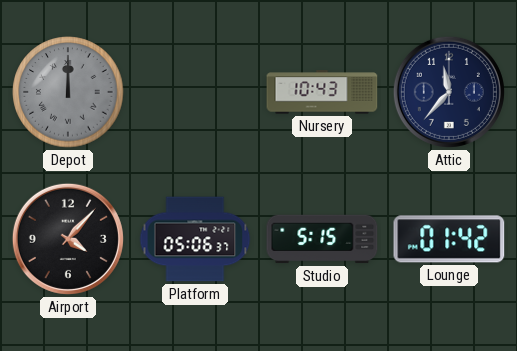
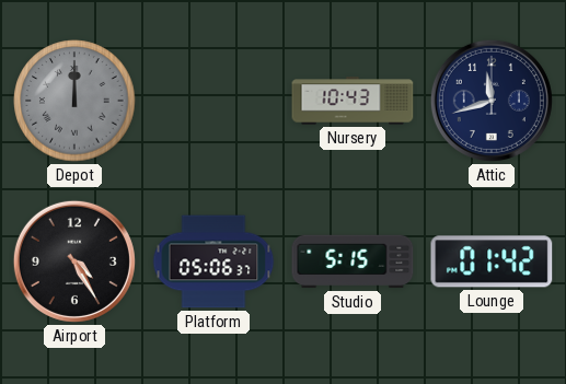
Attic: 11:37 -> 11:42
Airport: 4:07 -> 4:25
